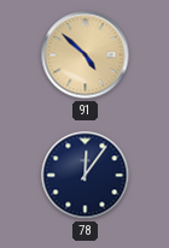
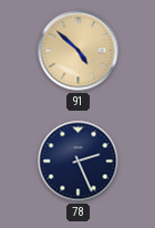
78: 12:06 -> 2:26
